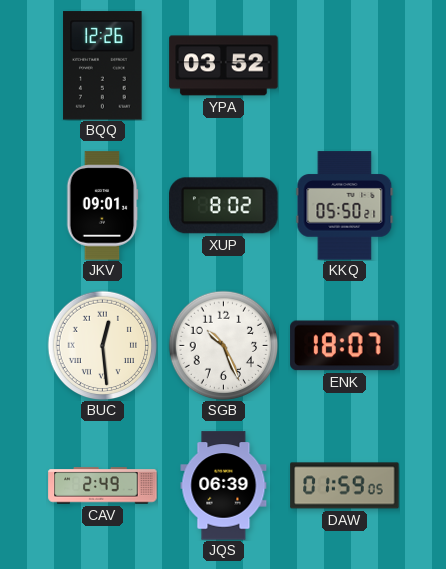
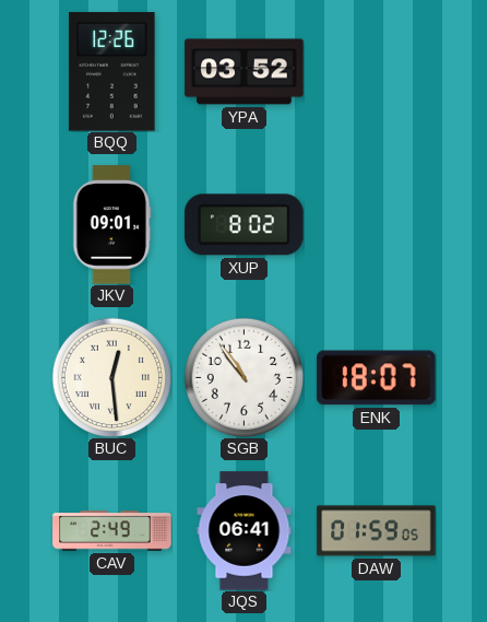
KKQ: 05:50 -> none
SGB: 10:26 -> 10:54
JQS: 06:39 -> 06:41
